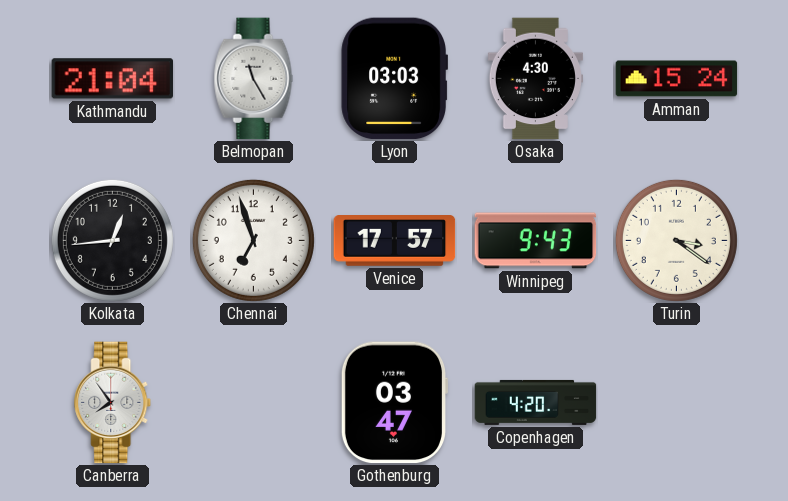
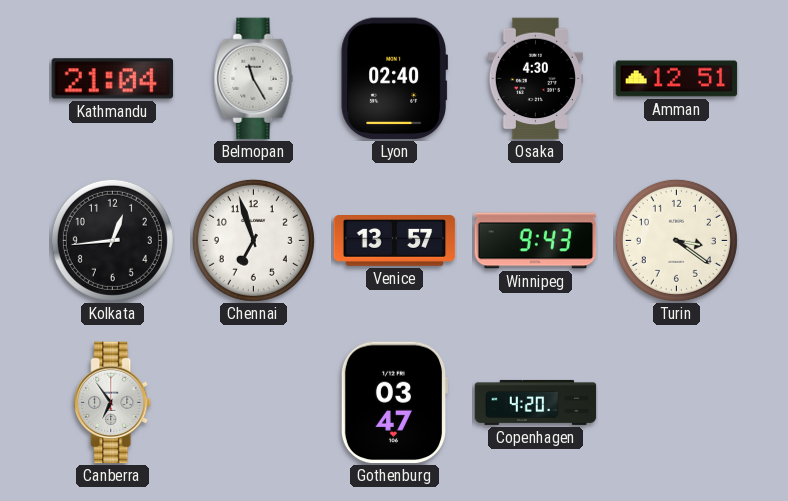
Lyon: 03:03 -> 02:40
Amman: 15:24 -> 12:51
Venice: 17:57 -> 13:57
Canberra: 7:54 -> 6:54
